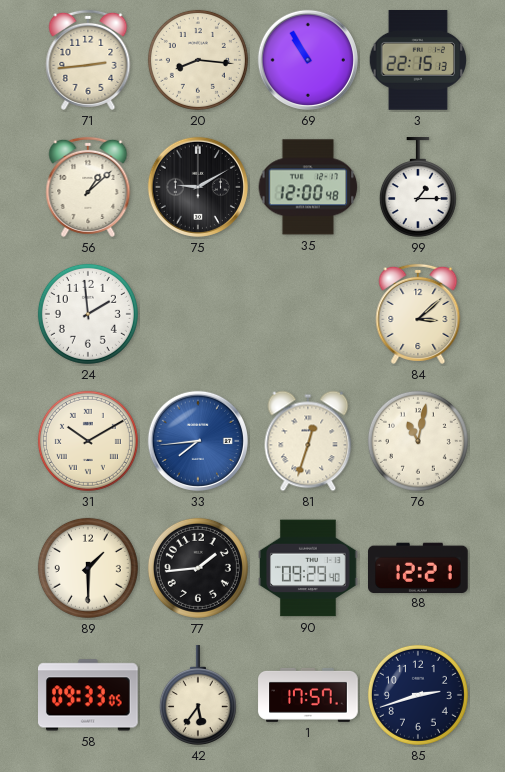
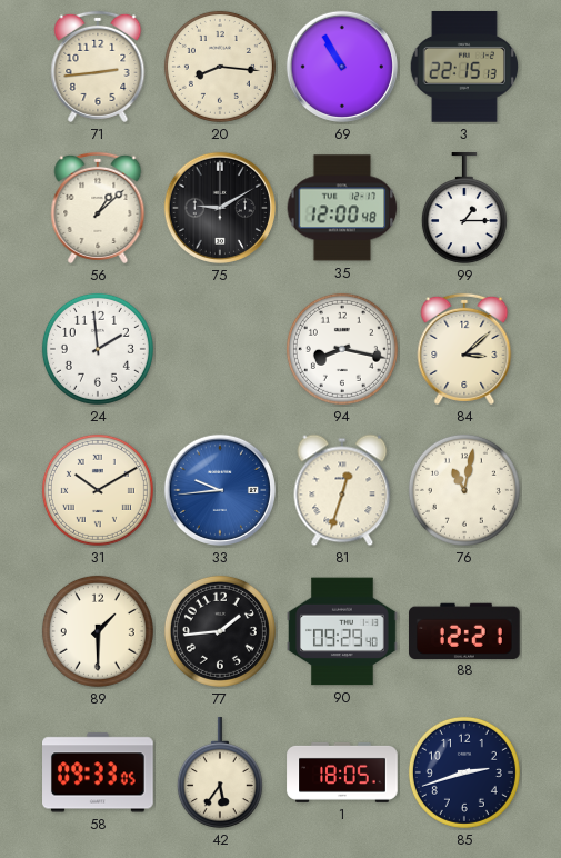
94: none -> 8:17
33: 7:44 -> 9:44
1: 17:57 -> 18:05
